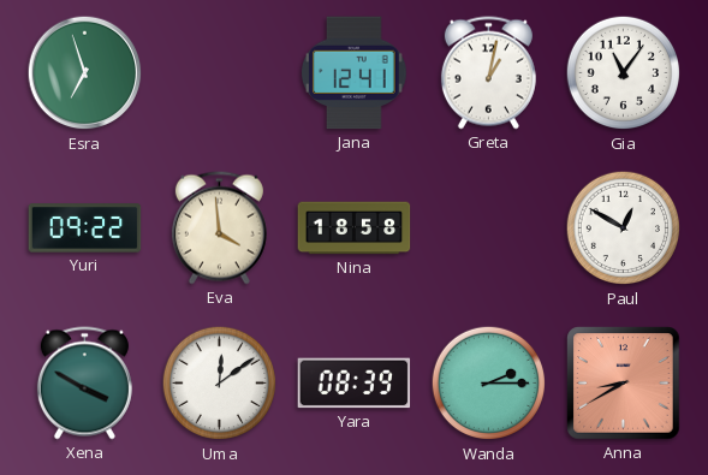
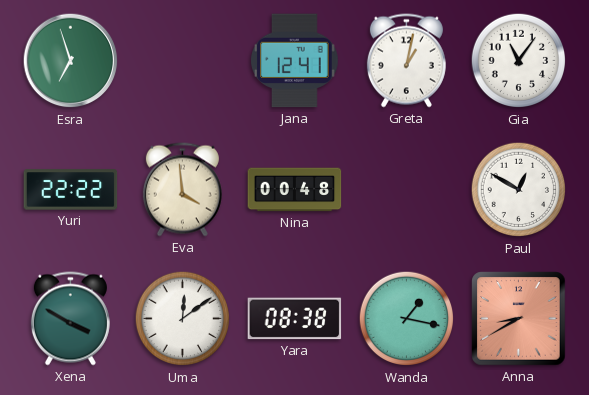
Yuri: 09:22 -> 22:22
Nina: 18:58 -> 00:48
Yara: 08:39 -> 08:38
Wanda: 2:15 -> 1:17
